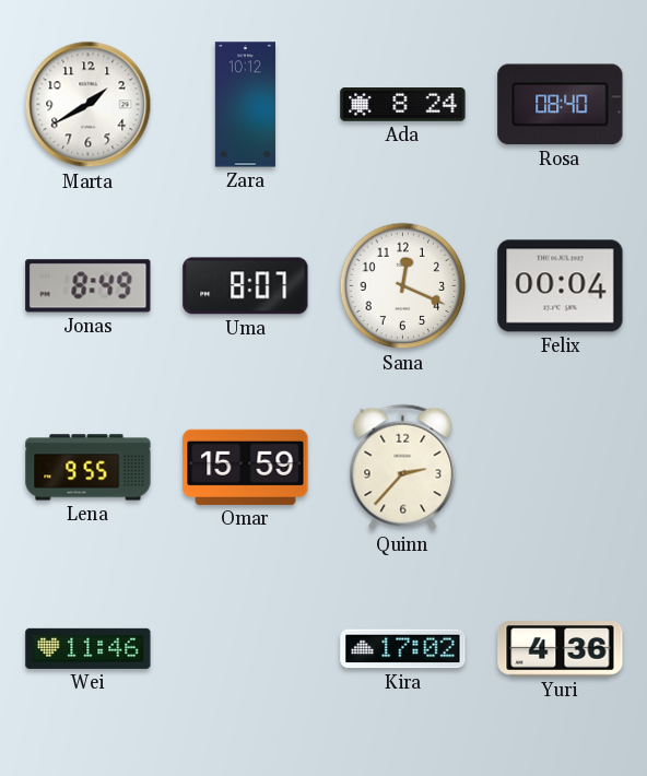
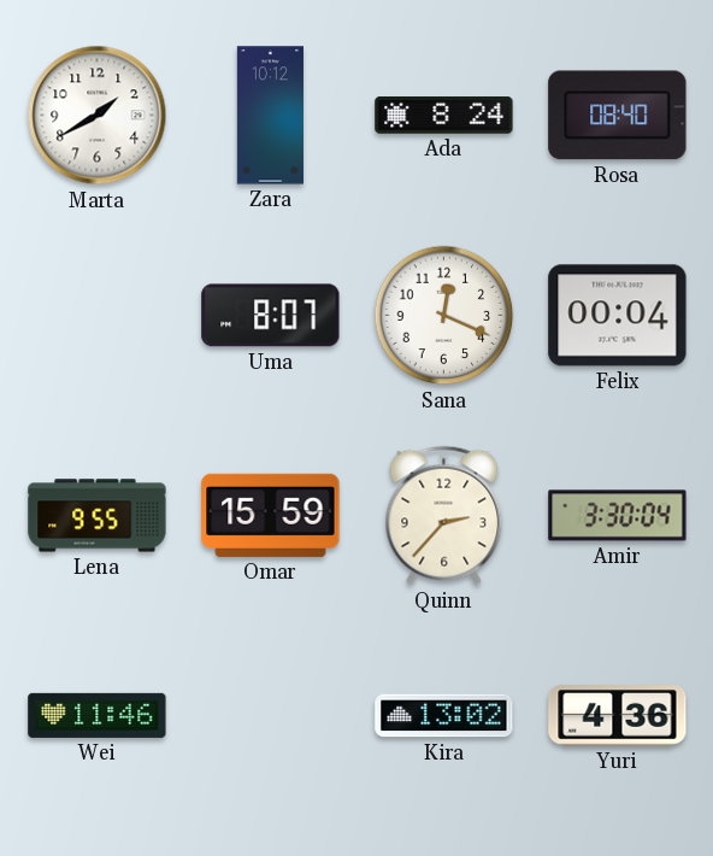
Jonas: 8:49 -> none
Amir: none -> 3:30
Kira: 17:02 -> 13:02
